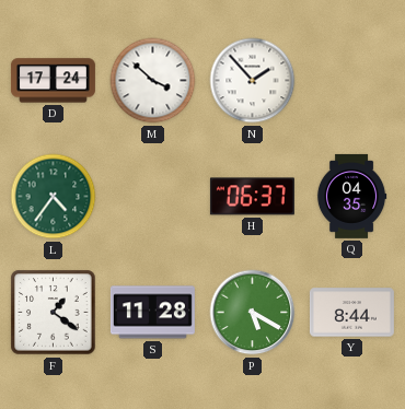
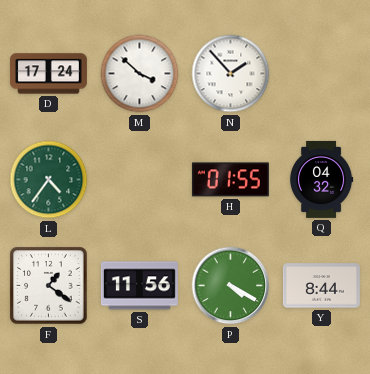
H: 06:37 -> 01:55
Q: 04:35 -> 04:32
S: 11:28 -> 11:56
P: 5:20 -> 4:20
